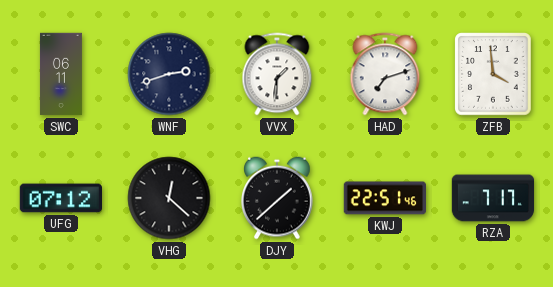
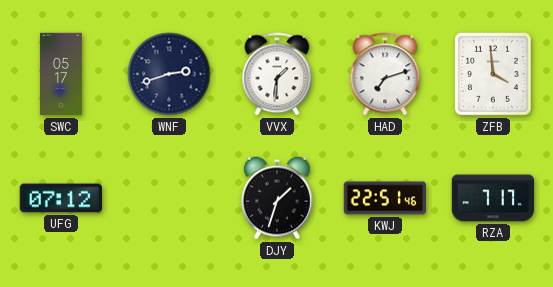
SWC: 06:11 -> 05:17
VHG: 12:22 -> none
DJY: 1:38 -> 1:33
